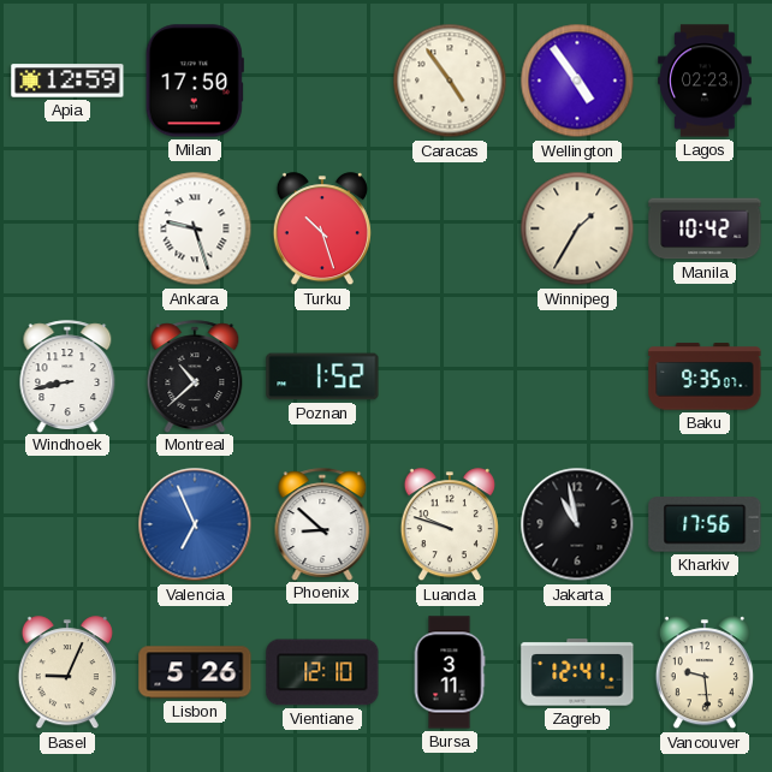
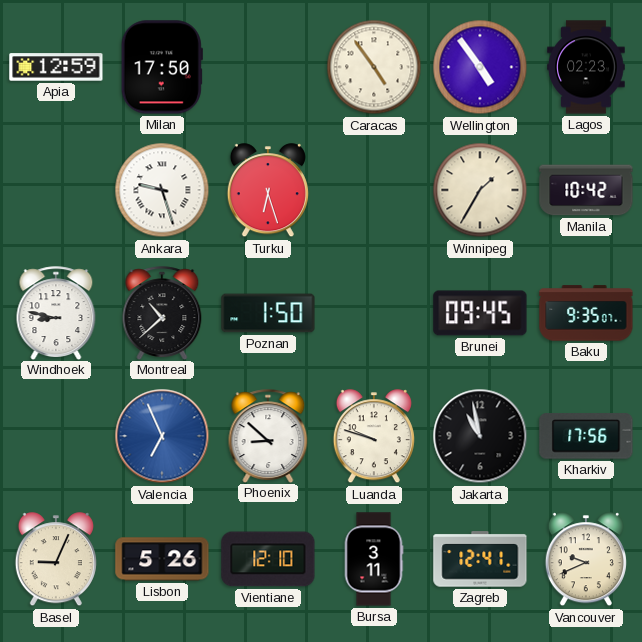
Turku: 10:27 -> 6:27
Windhoek: 8:43 -> 8:47
Poznan: 1:52 -> 1:50
Brunei: none -> 09:45
Vancouver: 9:29 -> 9:41
